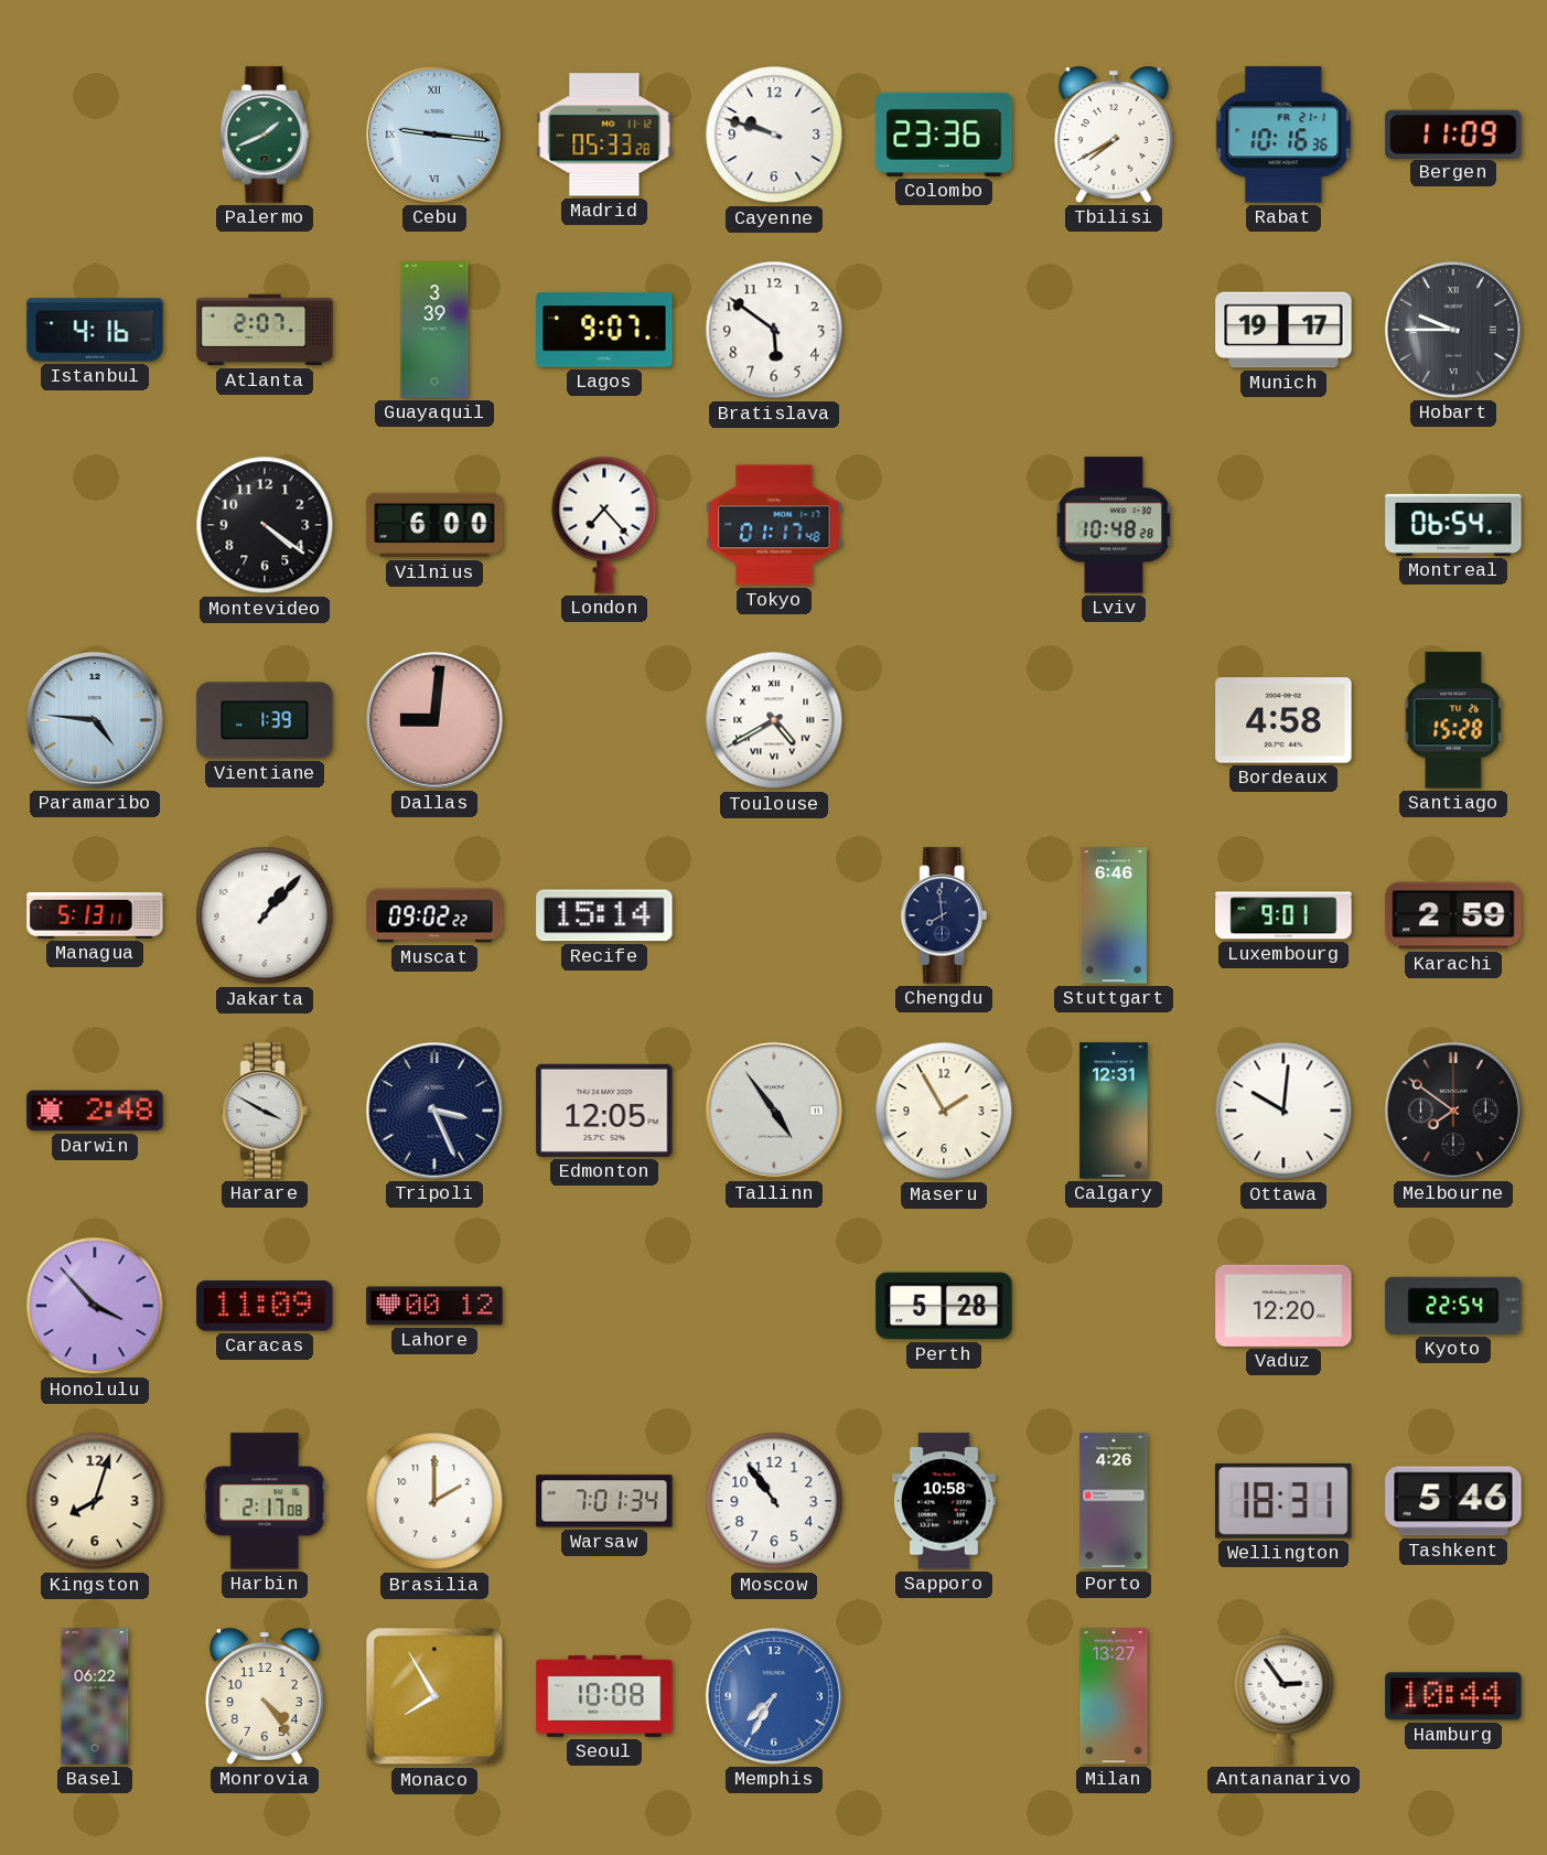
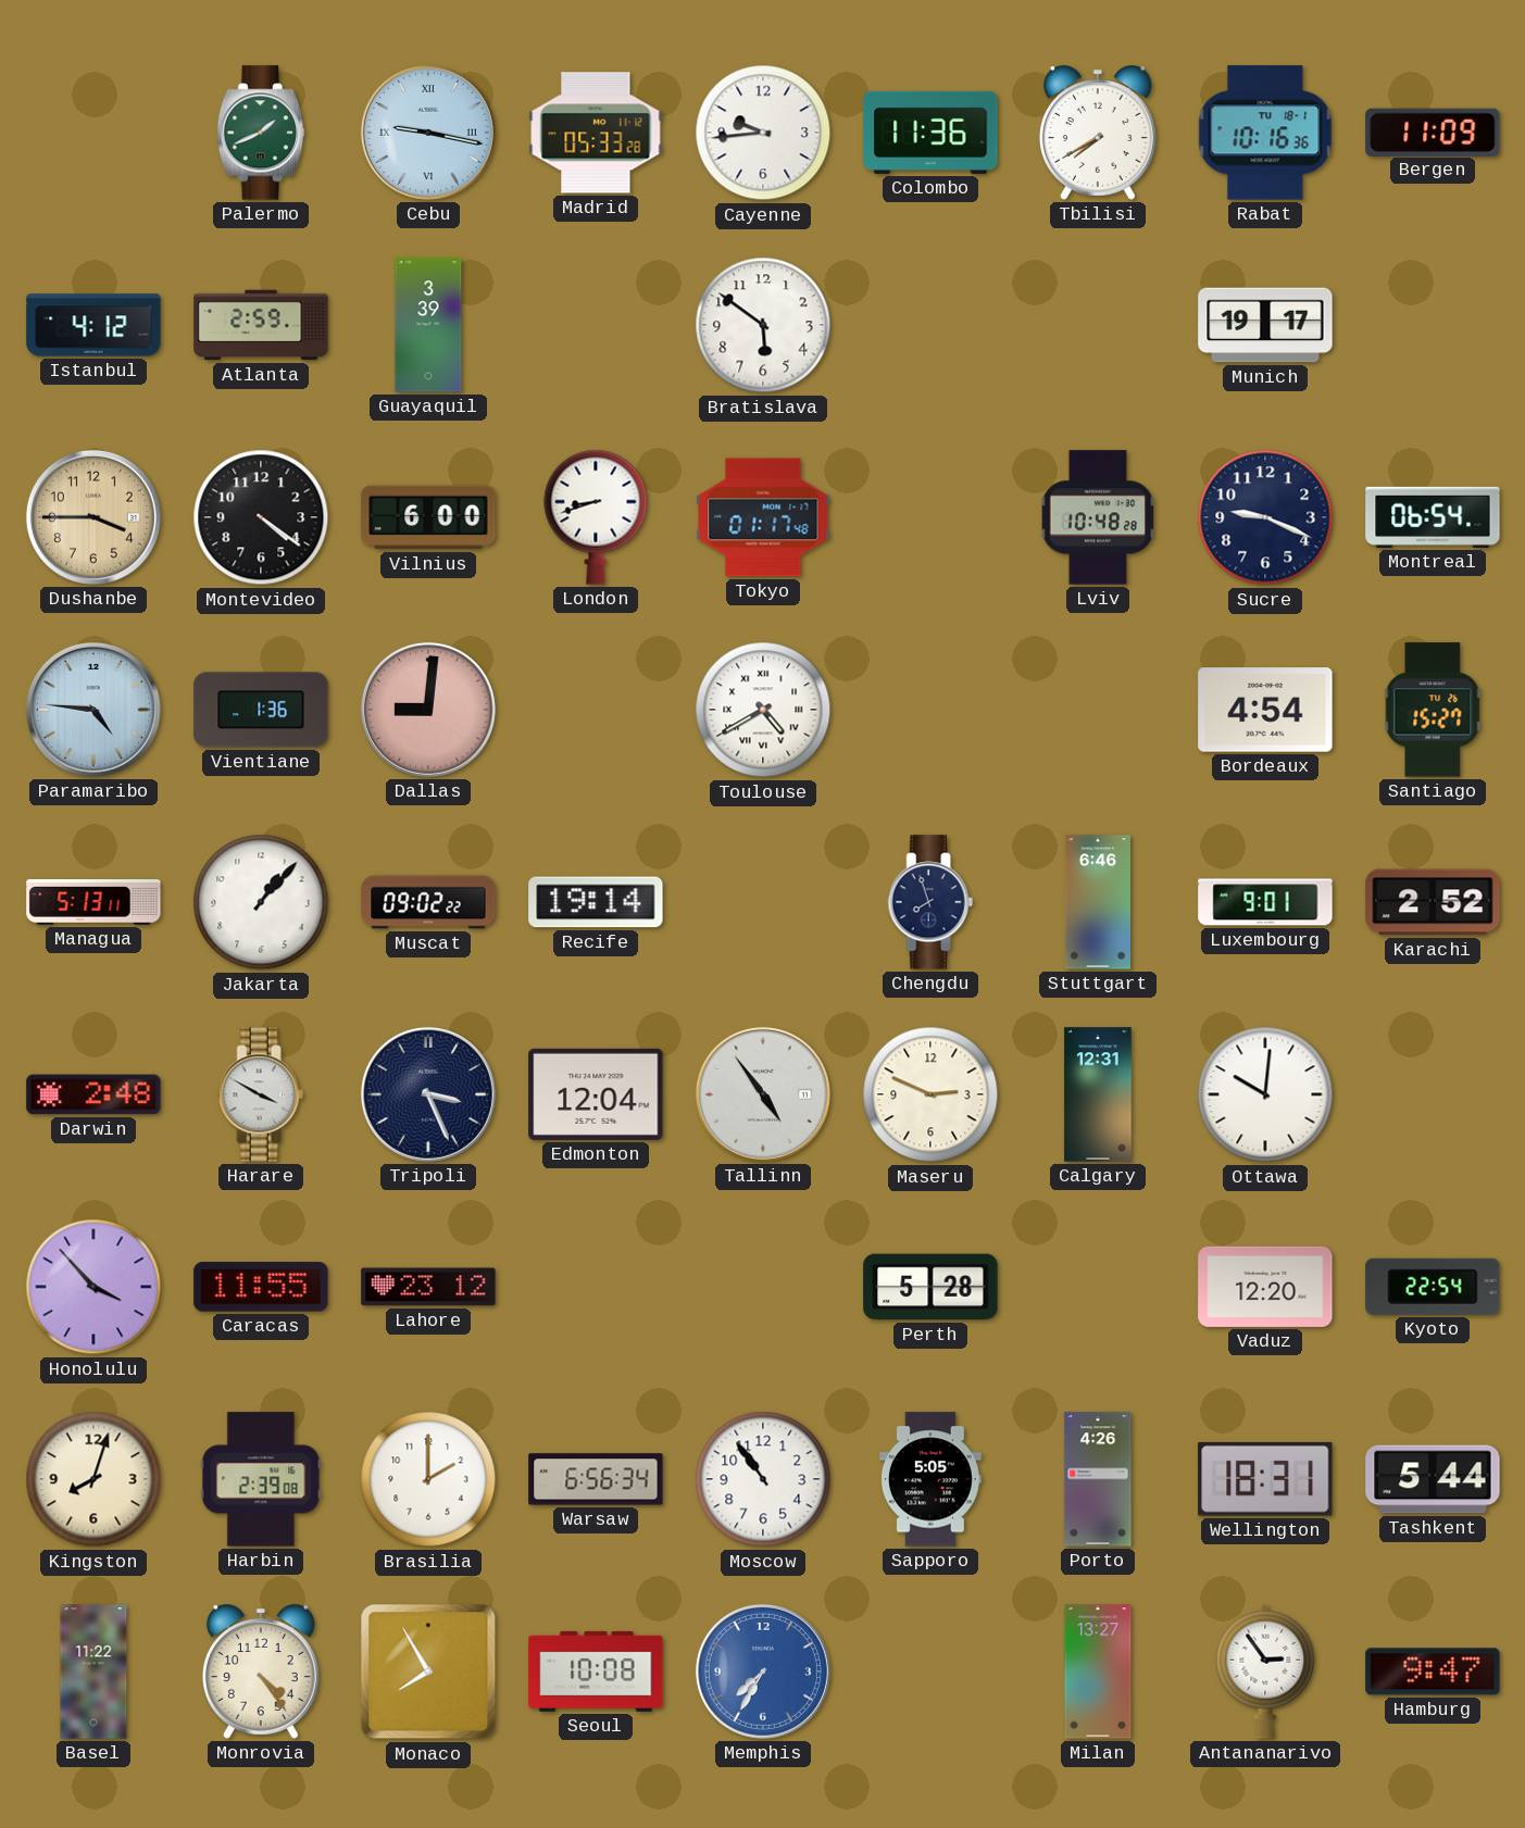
Cebu: 9:16 -> 9:17
Cayenne: 9:48 -> 9:44
Colombo: 23:36 -> 11:36
Rabat date: FR 21-1 -> TU 18-1
Istanbul: 4:16 -> 4:12
Atlanta: 2:07 -> 2:59
Lagos: 9:07 -> none
Hobart: 9:45 -> none
Dushanbe: none -> 3:45
London: 7:23 -> 8:42
Sucre: none -> 9:19
Vientiane: 1:39 -> 1:36
Bordeaux: 4:58 -> 4:54
Santiago: 15:28 -> 15:27
Recife: 15:14 -> 19:14
Chengdu: 7:59 -> 7:57
Karachi: 2:59 -> 2:52
Edmonton: 12:05 -> 12:04
Maseru: 1:55 -> 2:49
Melbourne: 7:51 -> none
Caracas: 11:09 -> 11:55
Lahore: 00:12 -> 23:12
Harbin: 2:17 -> 2:39
Warsaw: 7:01 -> 6:56
Sapporo: 10:58 -> 5:05
Tashkent: 5:46 -> 5:44
Basel: 06:22 -> 11:22
Hamburg: 10:44 -> 9:47
